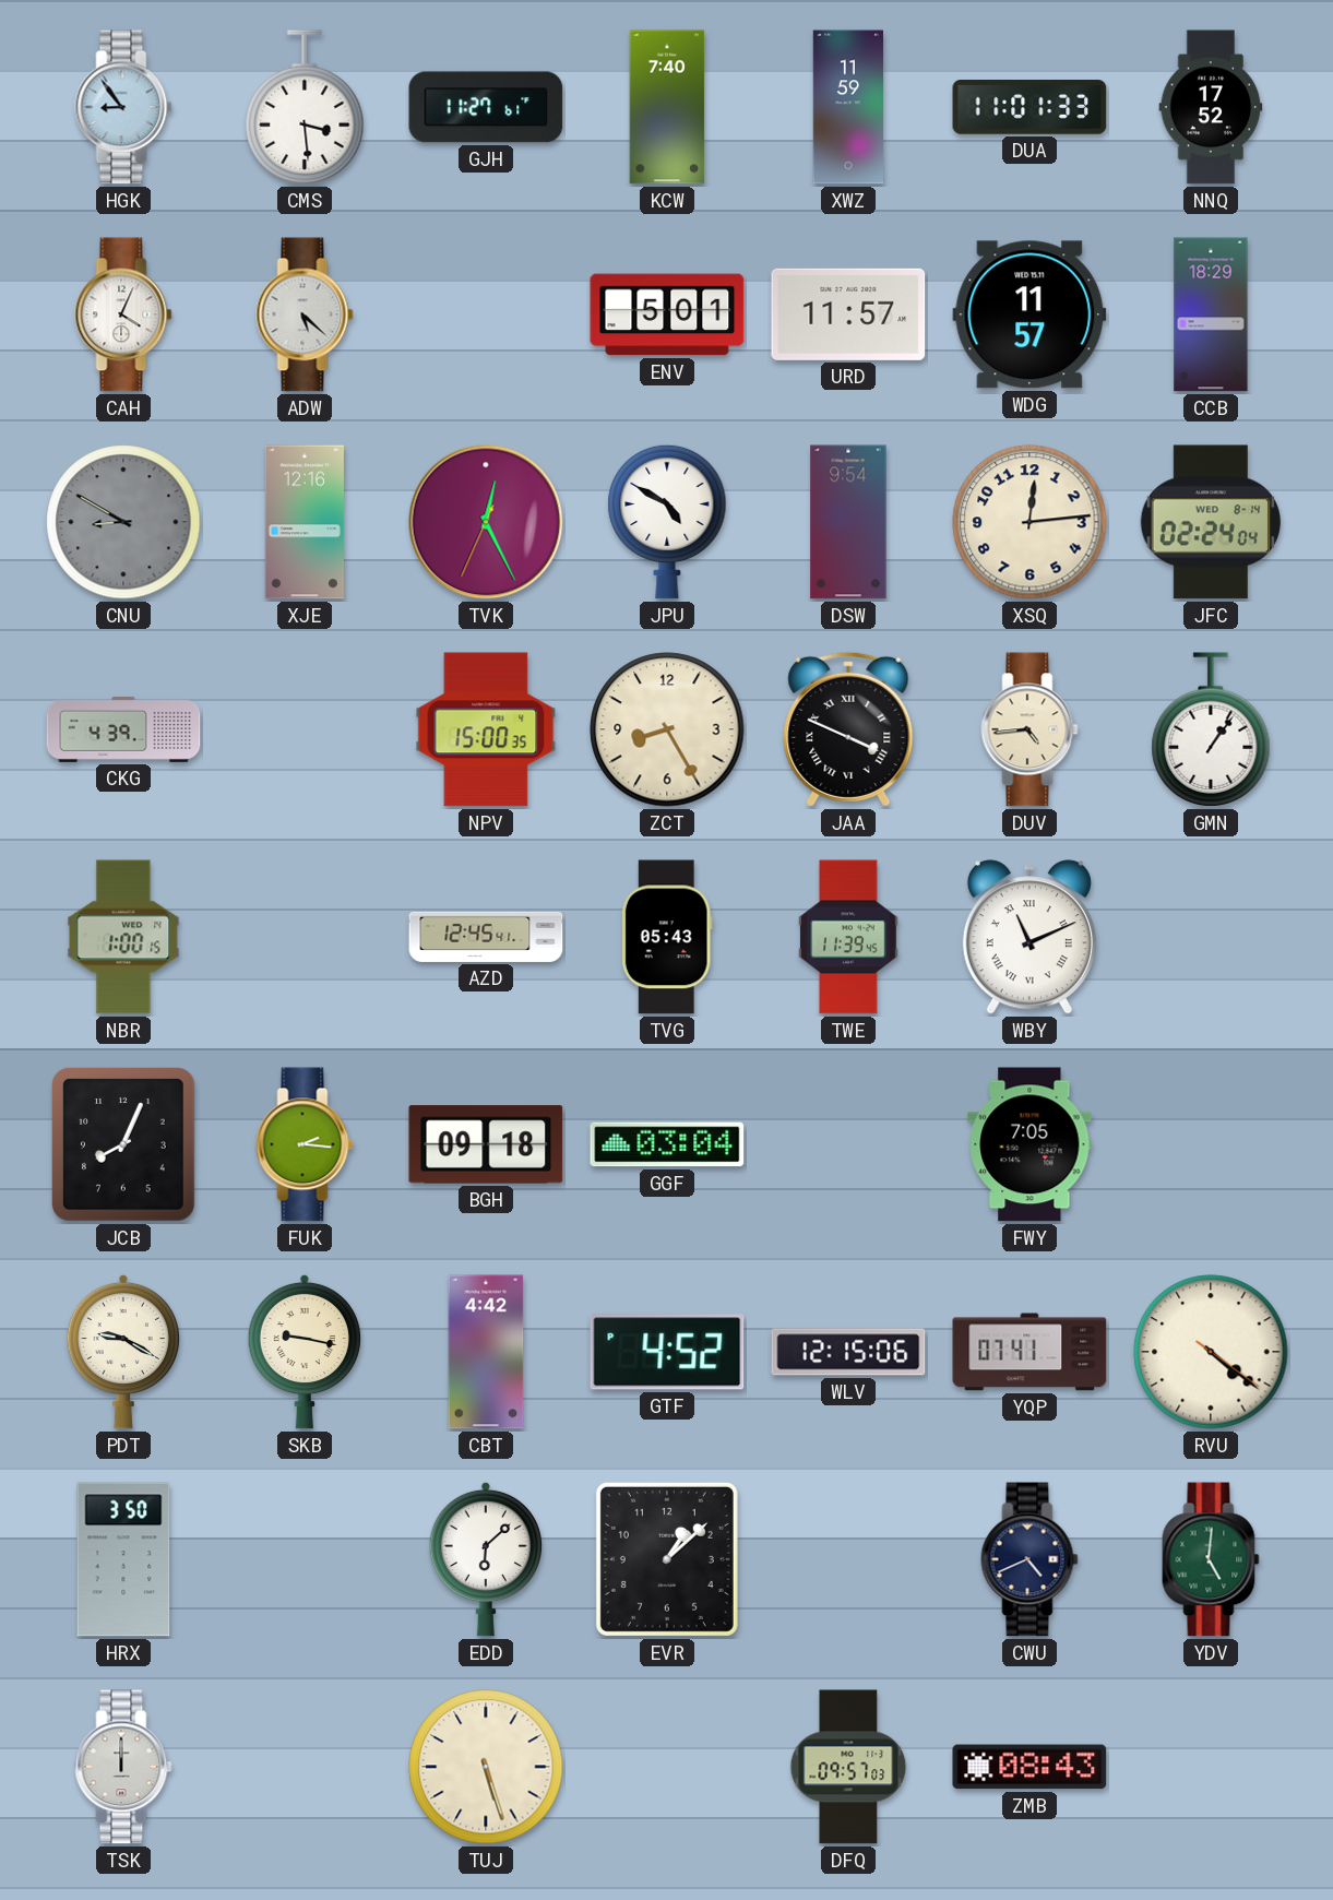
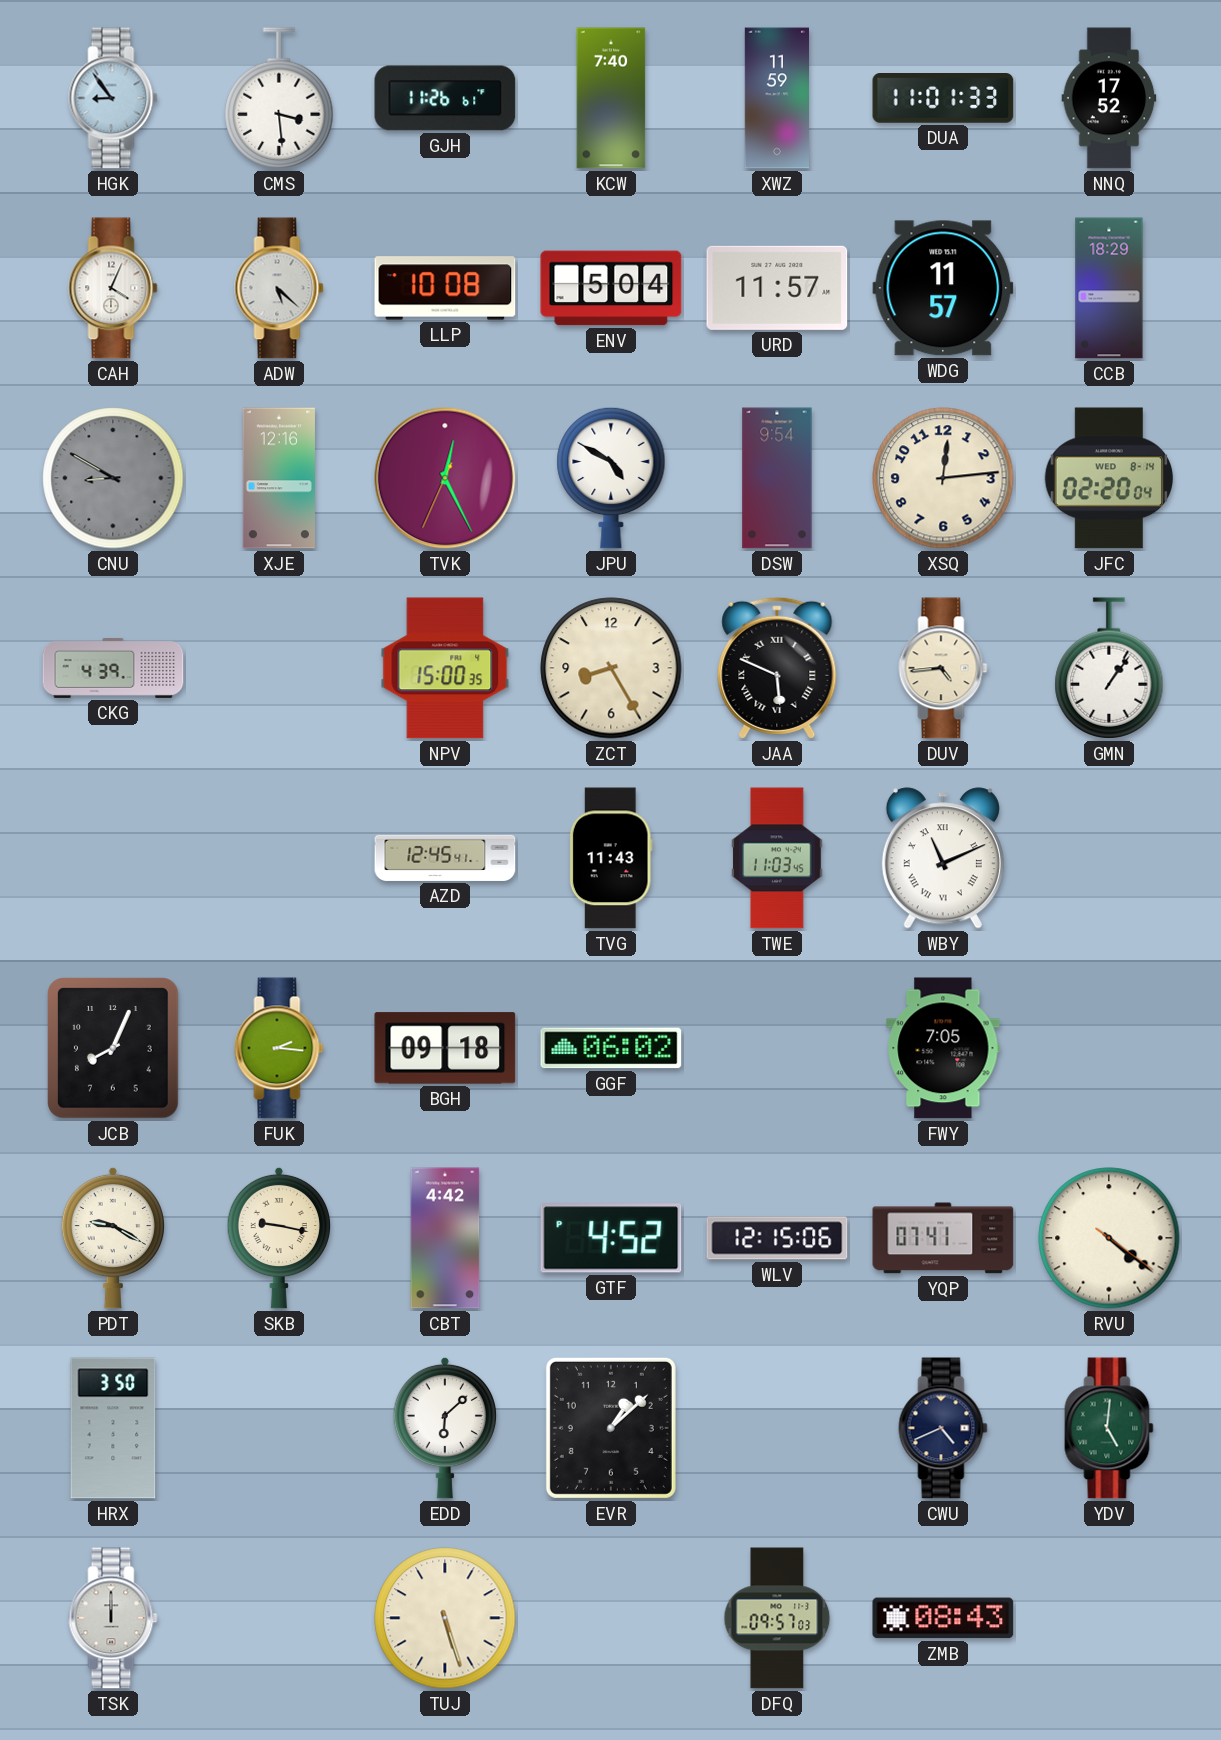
GJH: 11:27 -> 11:26
LLP: none -> 10:08
ENV: 5:01 -> 5:04
JFC: 02:24 -> 02:20
JAA: 3:49 -> 5:49
NBR: 1:00 -> none
TVG: 05:43 -> 11:43
TWE: 11:39 -> 11:03
GGF: 03:04 -> 06:02
